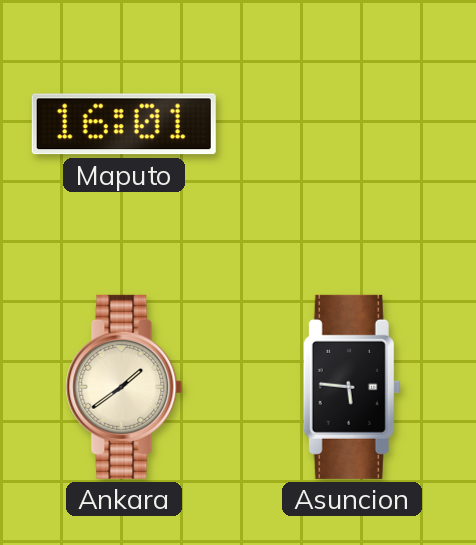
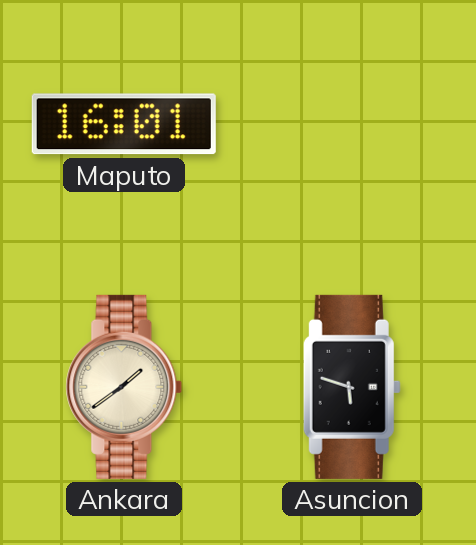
Asuncion: 5:46 -> 5:48
